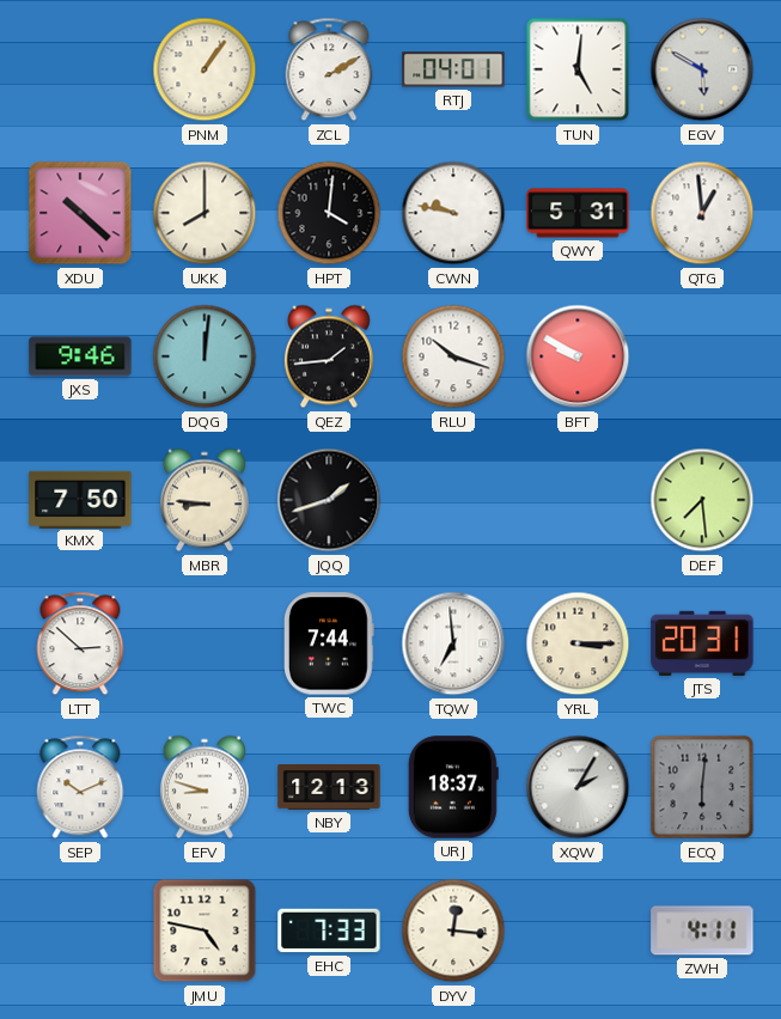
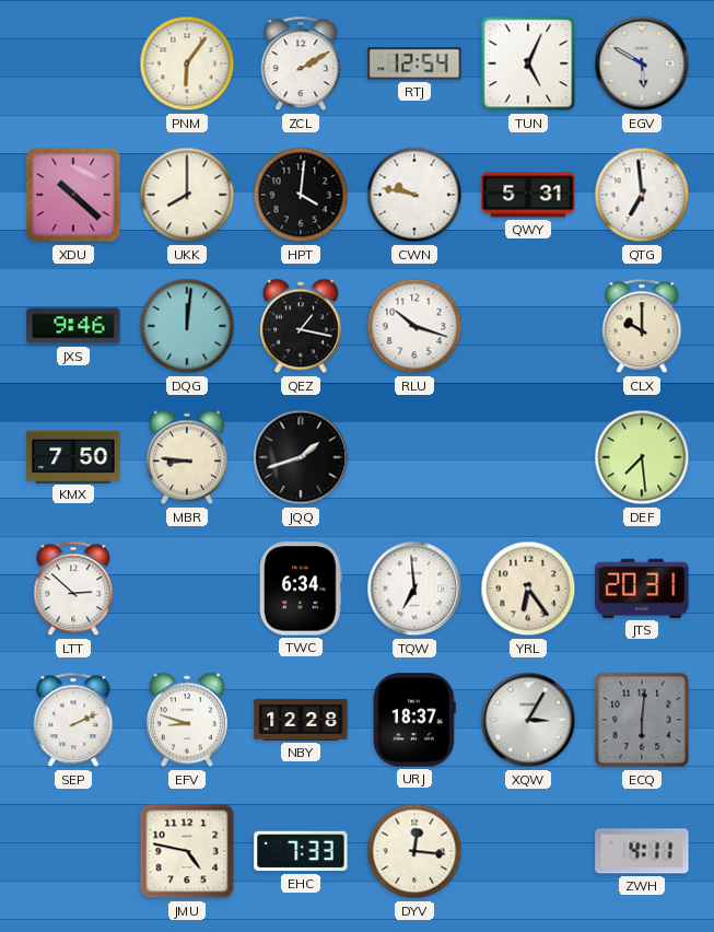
PNM: 1:06 -> 6:06
RTJ: 04:01 -> 12:54
TUN: 5:01 -> 5:04
QTG: 12:59 -> 6:59
QEZ: 1:44 -> 1:17
BFT: 9:50 -> none
CLX: none -> 10:00
TWC: 7:44 -> 6:34
YRL: 3:15 -> 6:24
SEP: 10:11 -> 2:11
NBY: 12:13 -> 12:28
XQW: 2:05 -> 3:05
